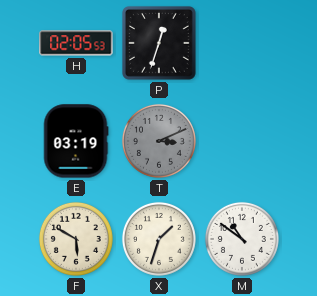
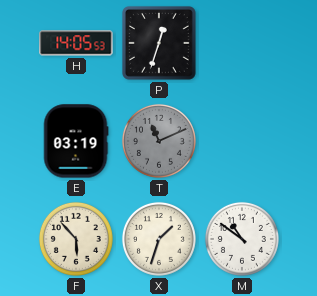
H: 02:05 -> 14:05
T: 3:11 -> 11:11
F: 5:50 -> 5:53
